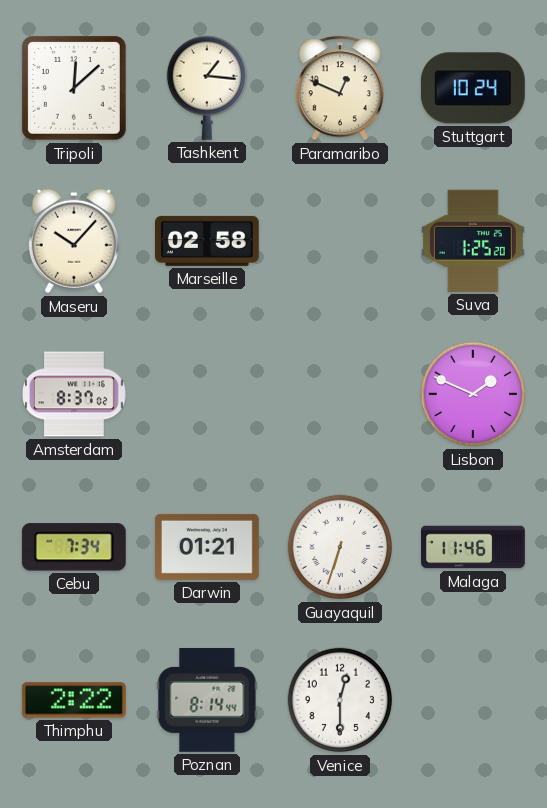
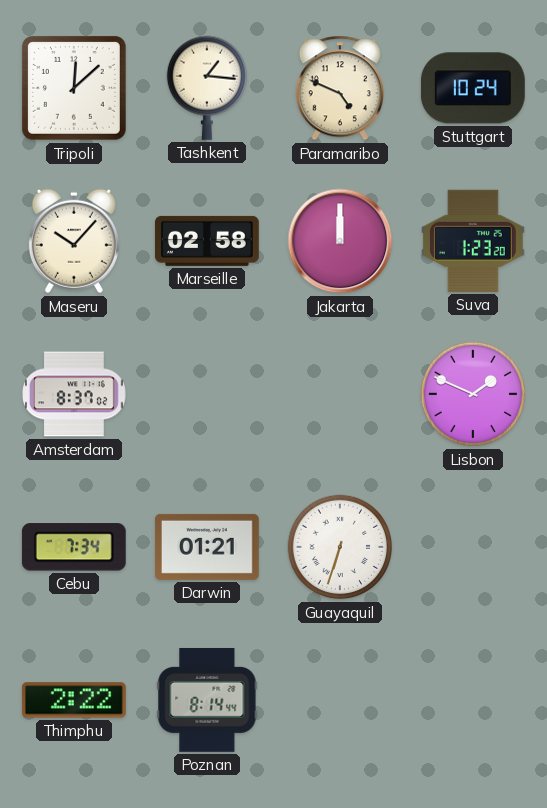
Paramaribo: 12:49 -> 4:49
Jakarta: none -> 12:00
Suva: 1:25 -> 1:23
Malaga: 11:46 -> none
Venice: 12:30 -> none
